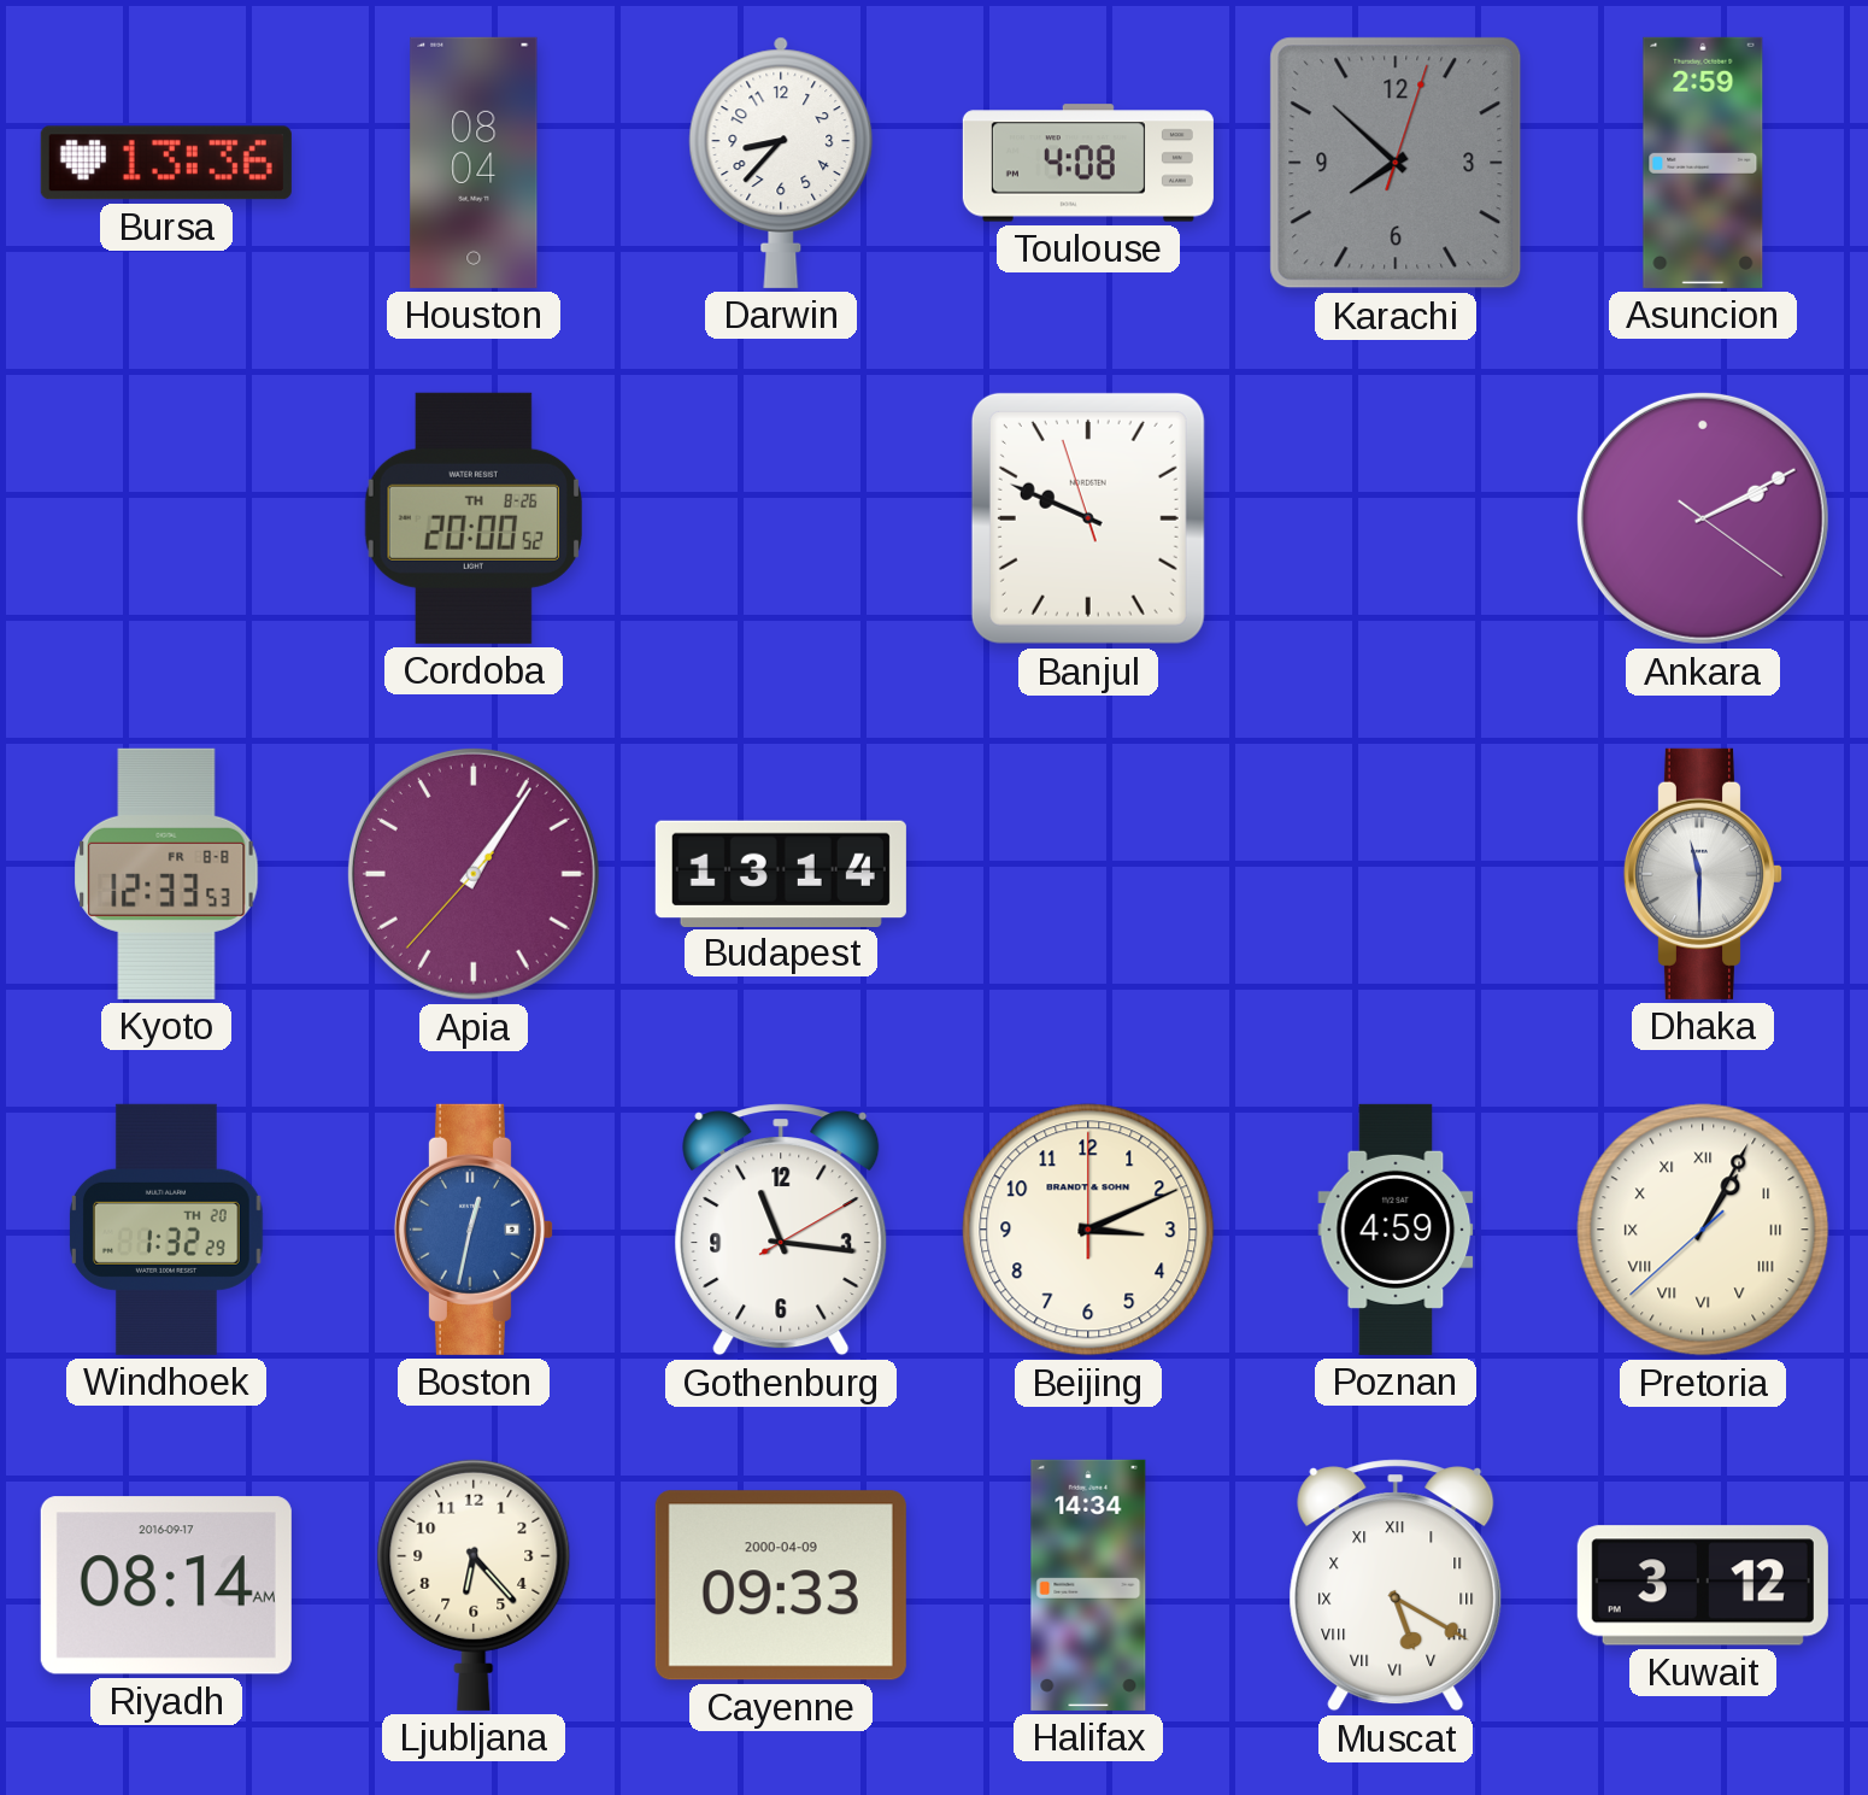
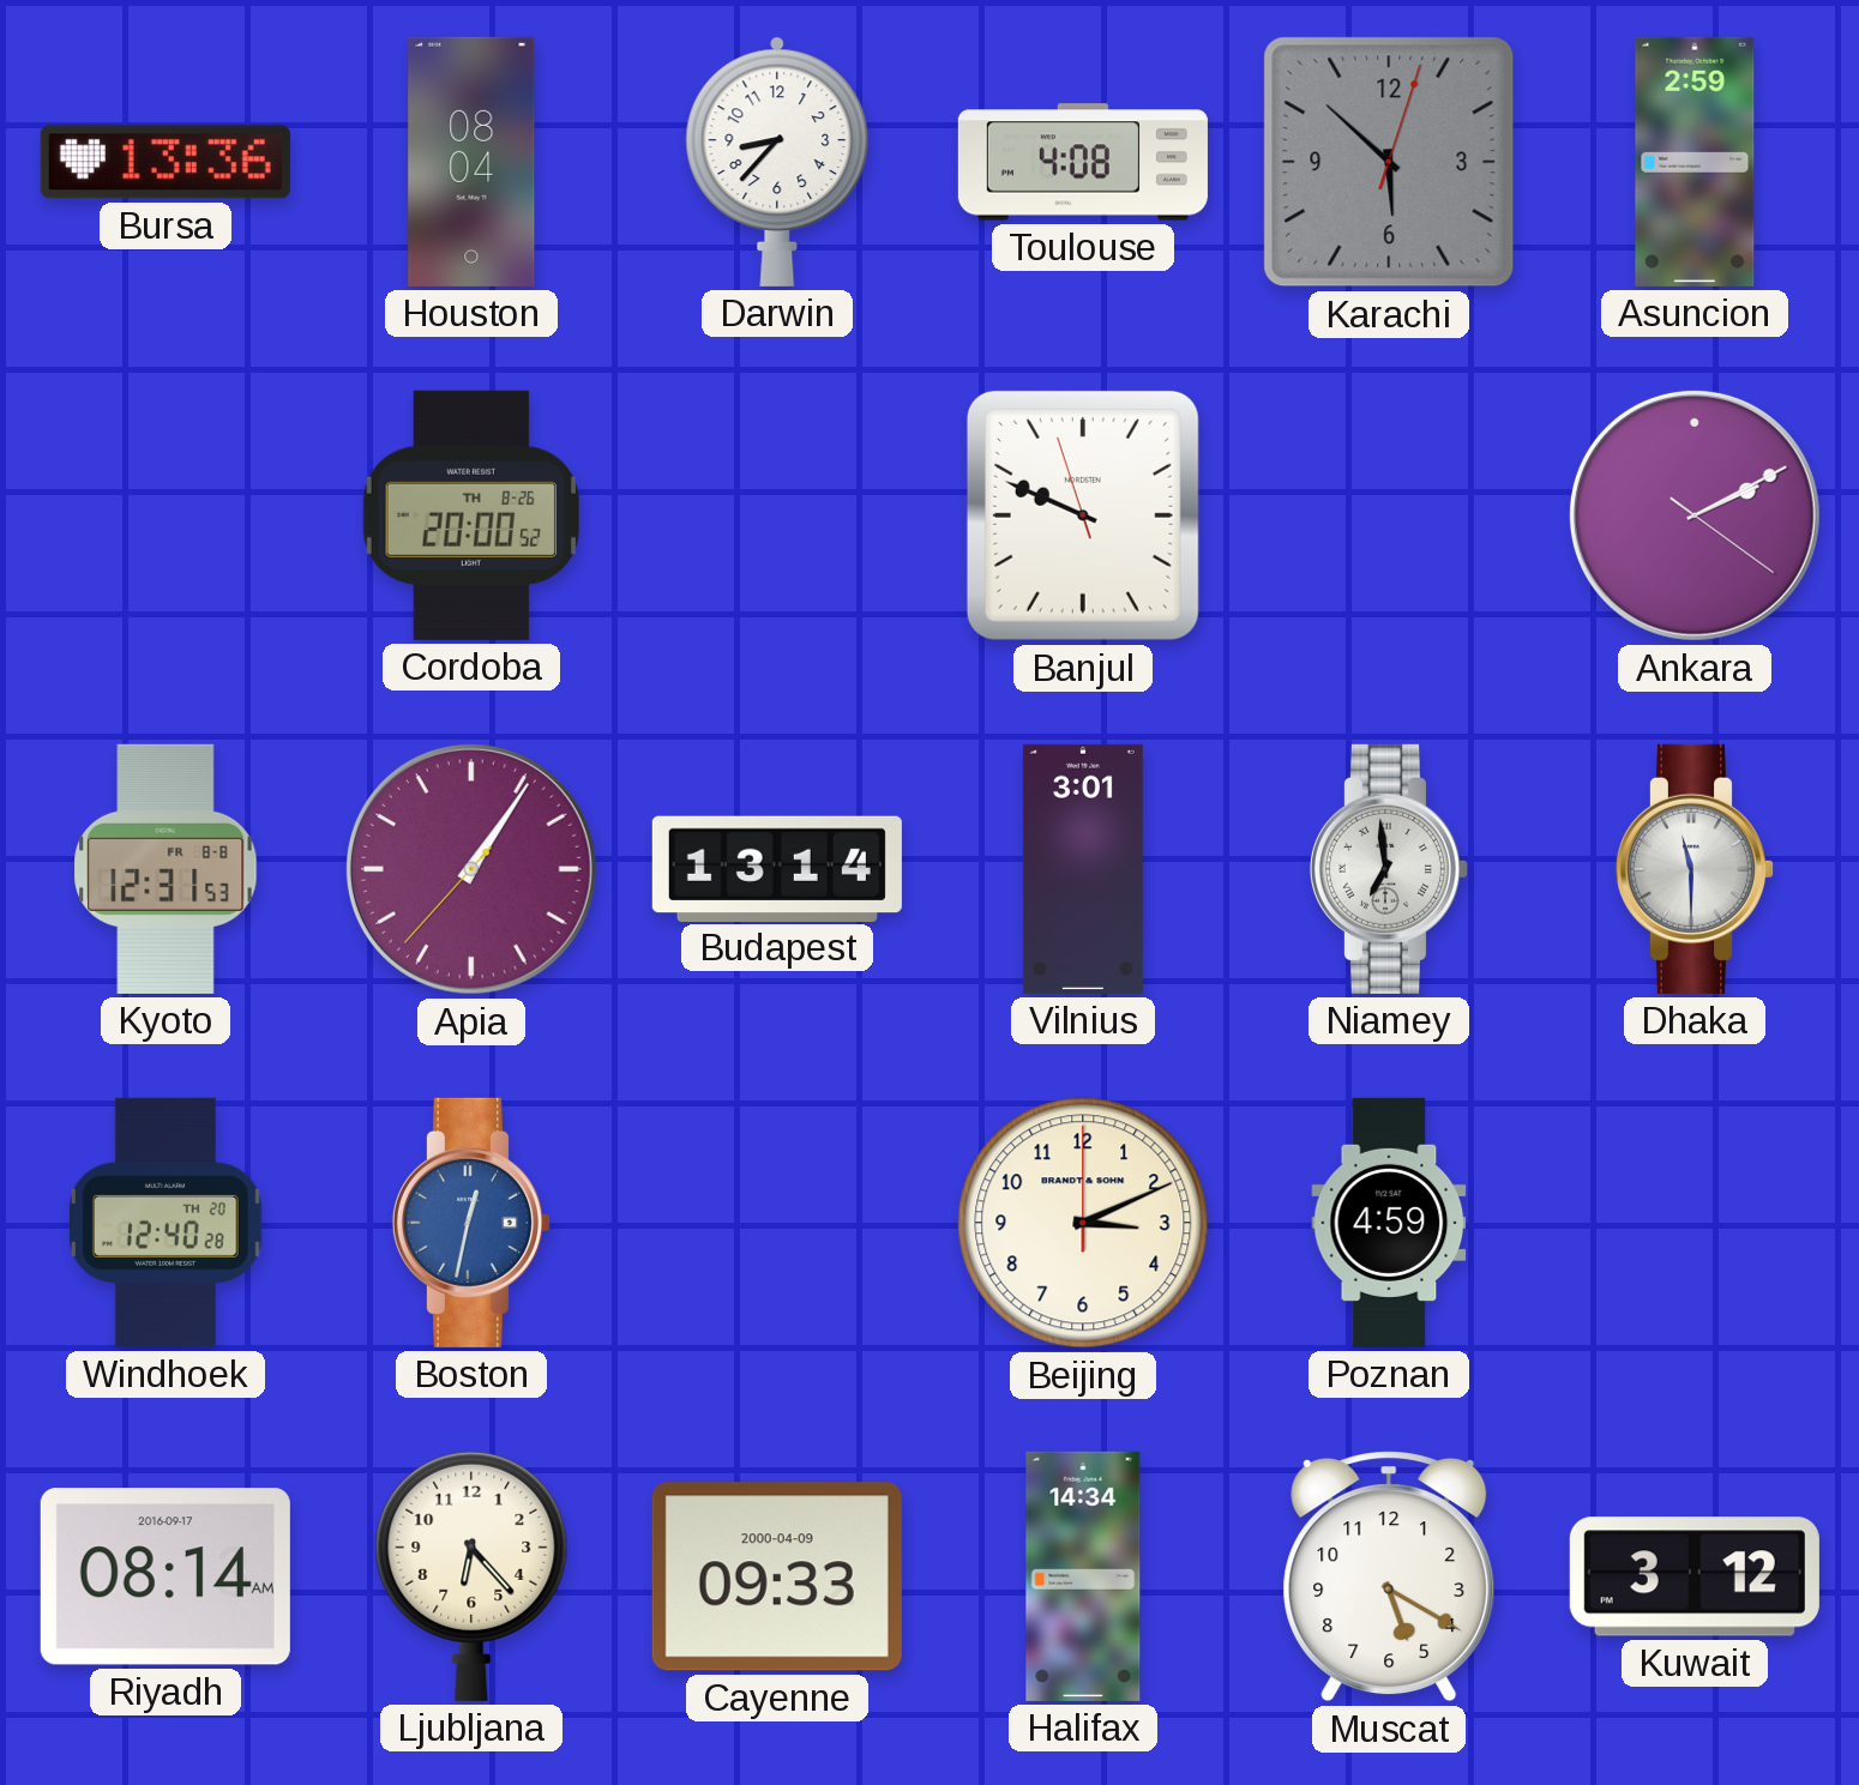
Karachi: 7:52 -> 5:52
Kyoto: 12:33 -> 12:31
Vilnius: none -> 3:01
Niamey: none -> 6:59
Windhoek: 1:32 -> 12:40
Gothenburg: 11:16 -> none
Pretoria: 1:04 -> none
Muscat numerals: Roman -> Arabic
